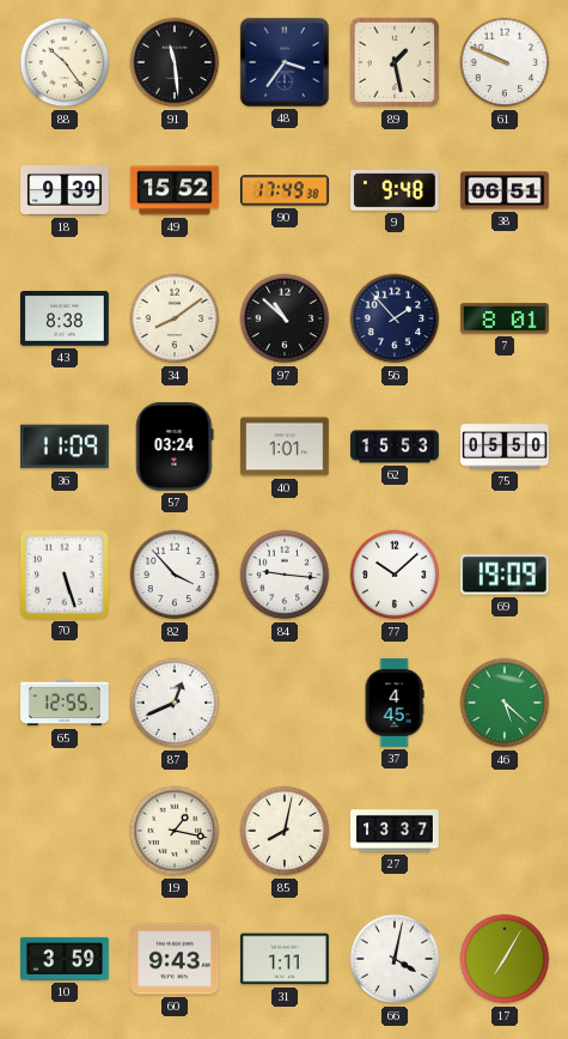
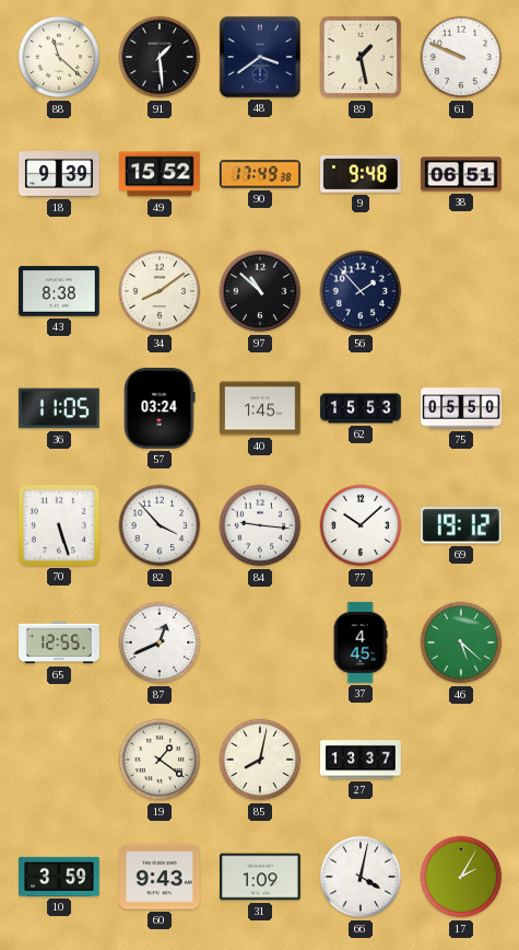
88: 10:24 -> 11:22
91: 11:29 -> 1:29
48: 3:36 -> 3:39
7: 8:01 -> none
36: 11:09 -> 11:05
40: 1:01 -> 1:45
69: 19:09 -> 19:12
19: 1:17 -> 1:21
31: 1:11 -> 1:09
17: 7:05 -> 2:05
